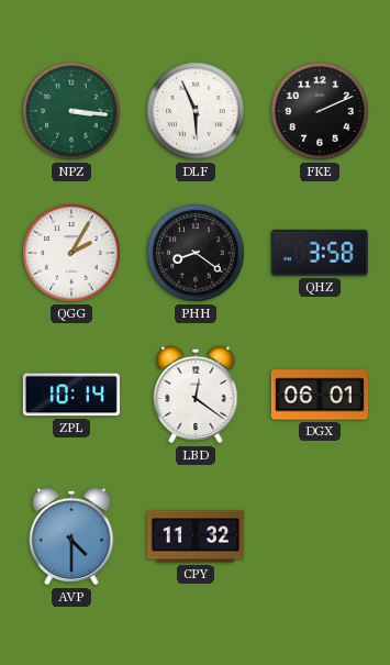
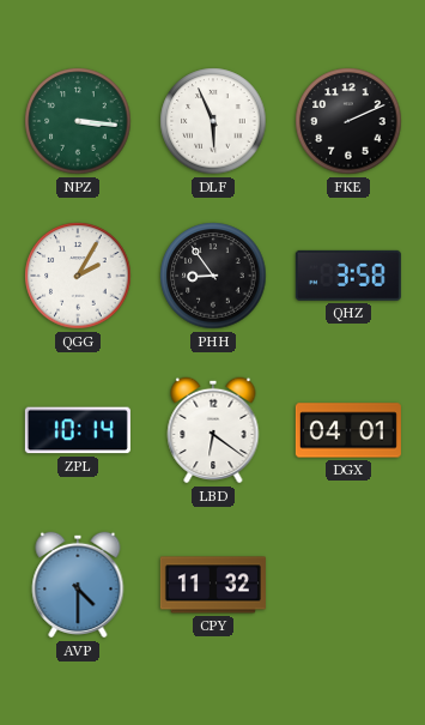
PHH: 8:21 -> 8:54
LBD: 12:21 -> 6:21
DGX: 06:01 -> 04:01
